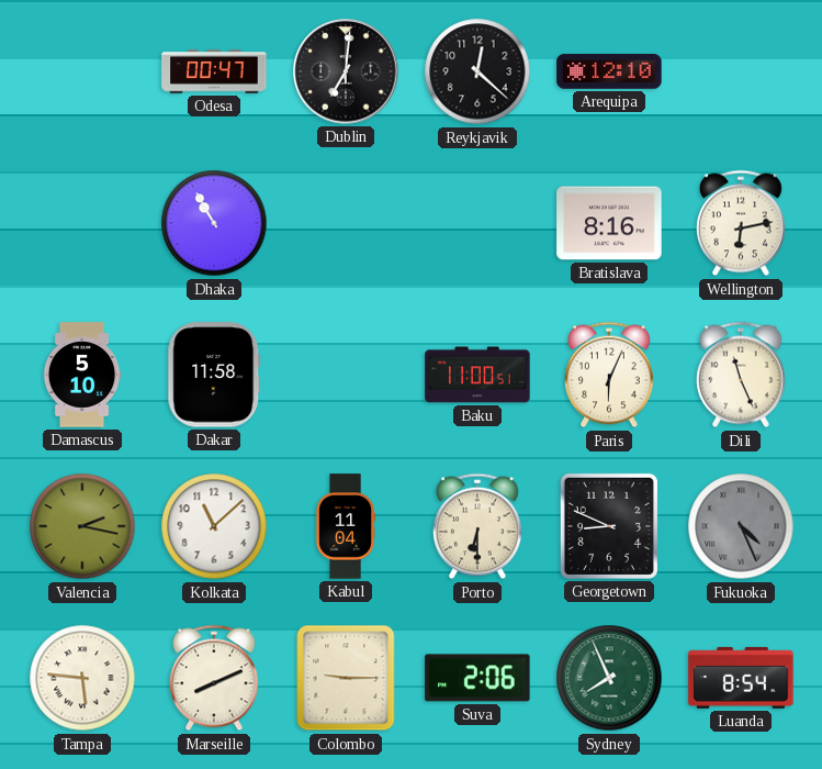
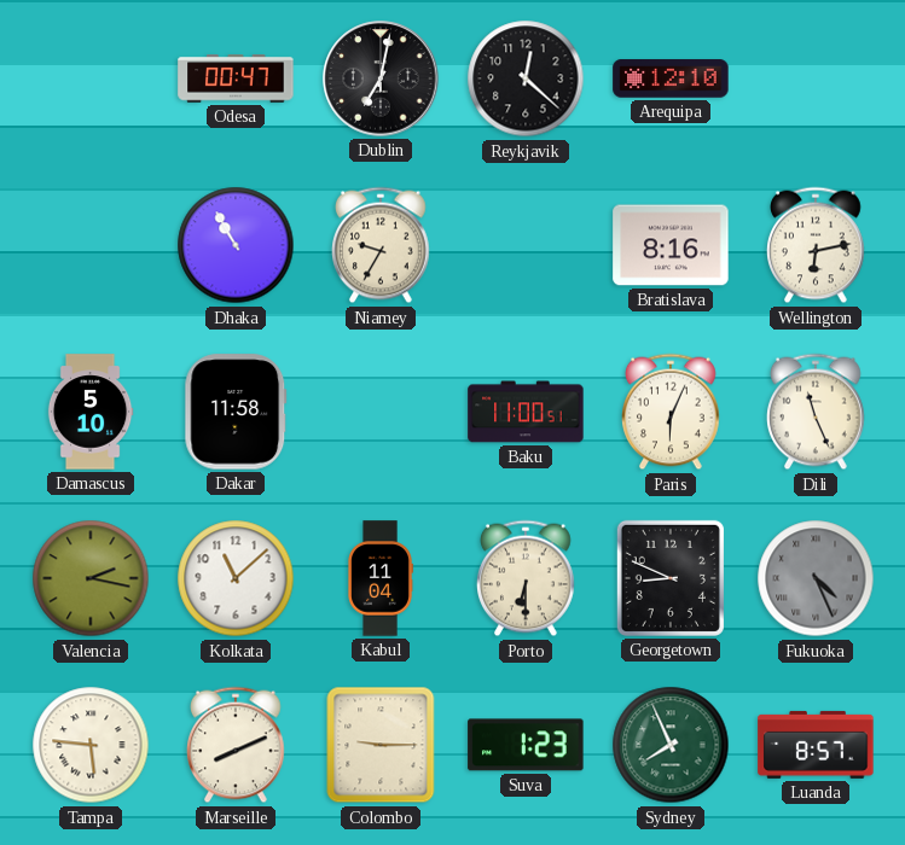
Dublin: 7:01 -> 7:02
Niamey: none -> 9:35
Suva: 2:06 -> 1:23
Luanda: 8:54 -> 8:57
